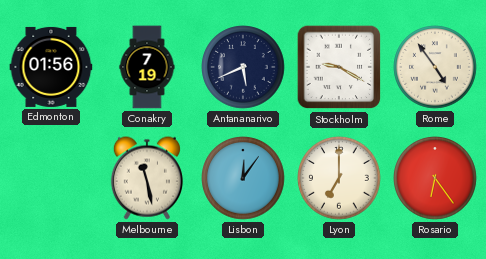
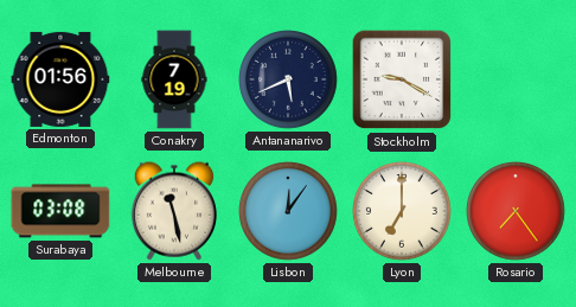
Rome: 4:54 -> none
Surabaya: none -> 03:08
Rosario: 6:24 -> 7:24
